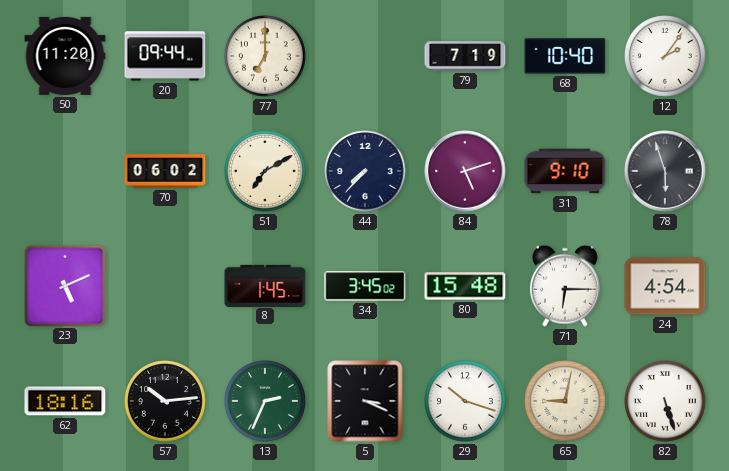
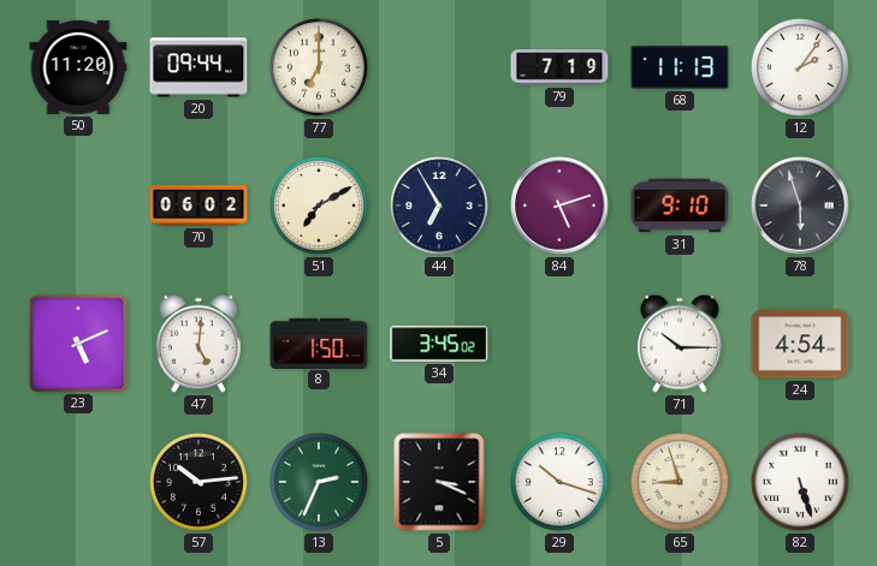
68: 10:40 -> 11:13
44: 7:37 -> 6:55
47: none -> 5:01
8: 1:45 -> 1:50
80: 15:48 -> none
71: 6:15 -> 10:15
62: 18:16 -> none
65: 9:02 -> 8:57
